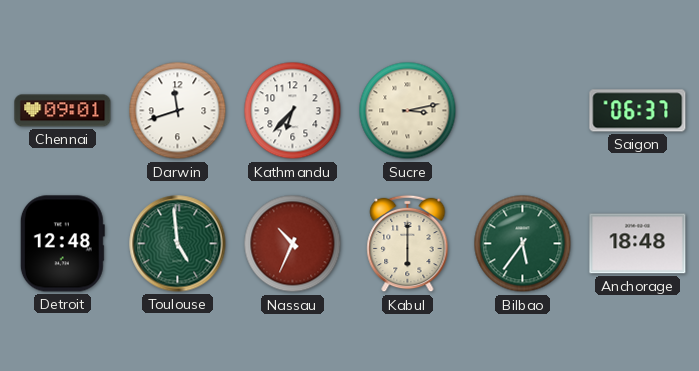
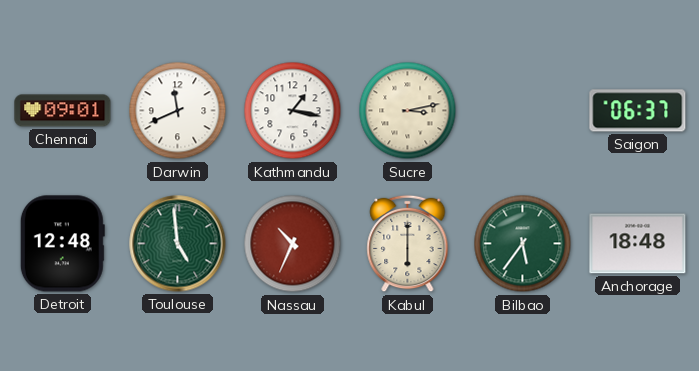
Darwin: 11:42 -> 11:41
Kathmandu: 6:37 -> 1:17
